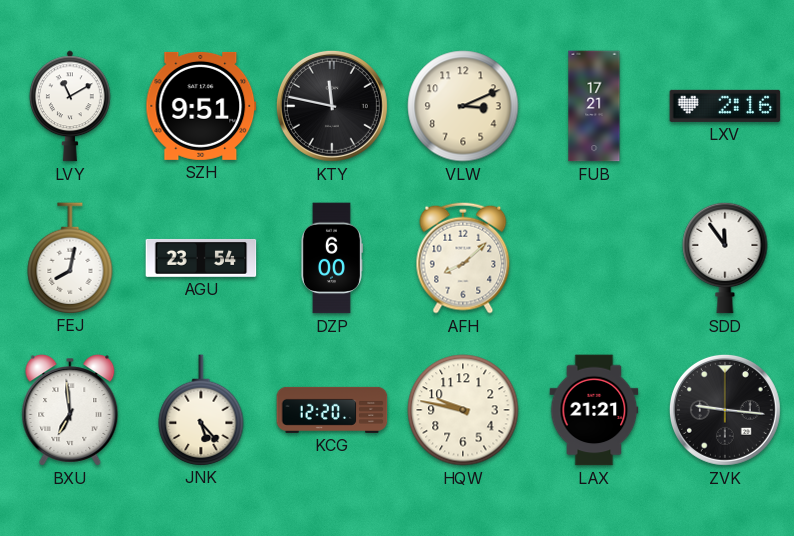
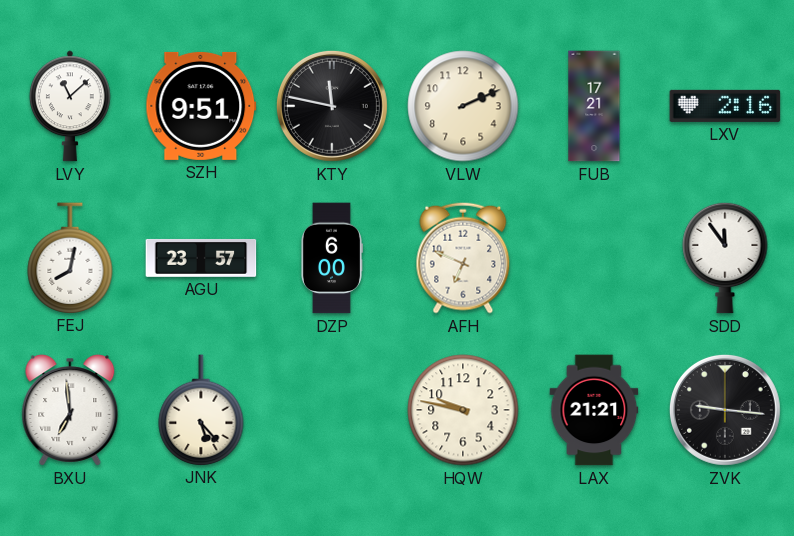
LVY: 11:10 -> 11:08
VLW: 3:11 -> 2:11
AGU: 23:54 -> 23:57
AFH: 8:08 -> 6:49
KCG: 12:20 -> none
